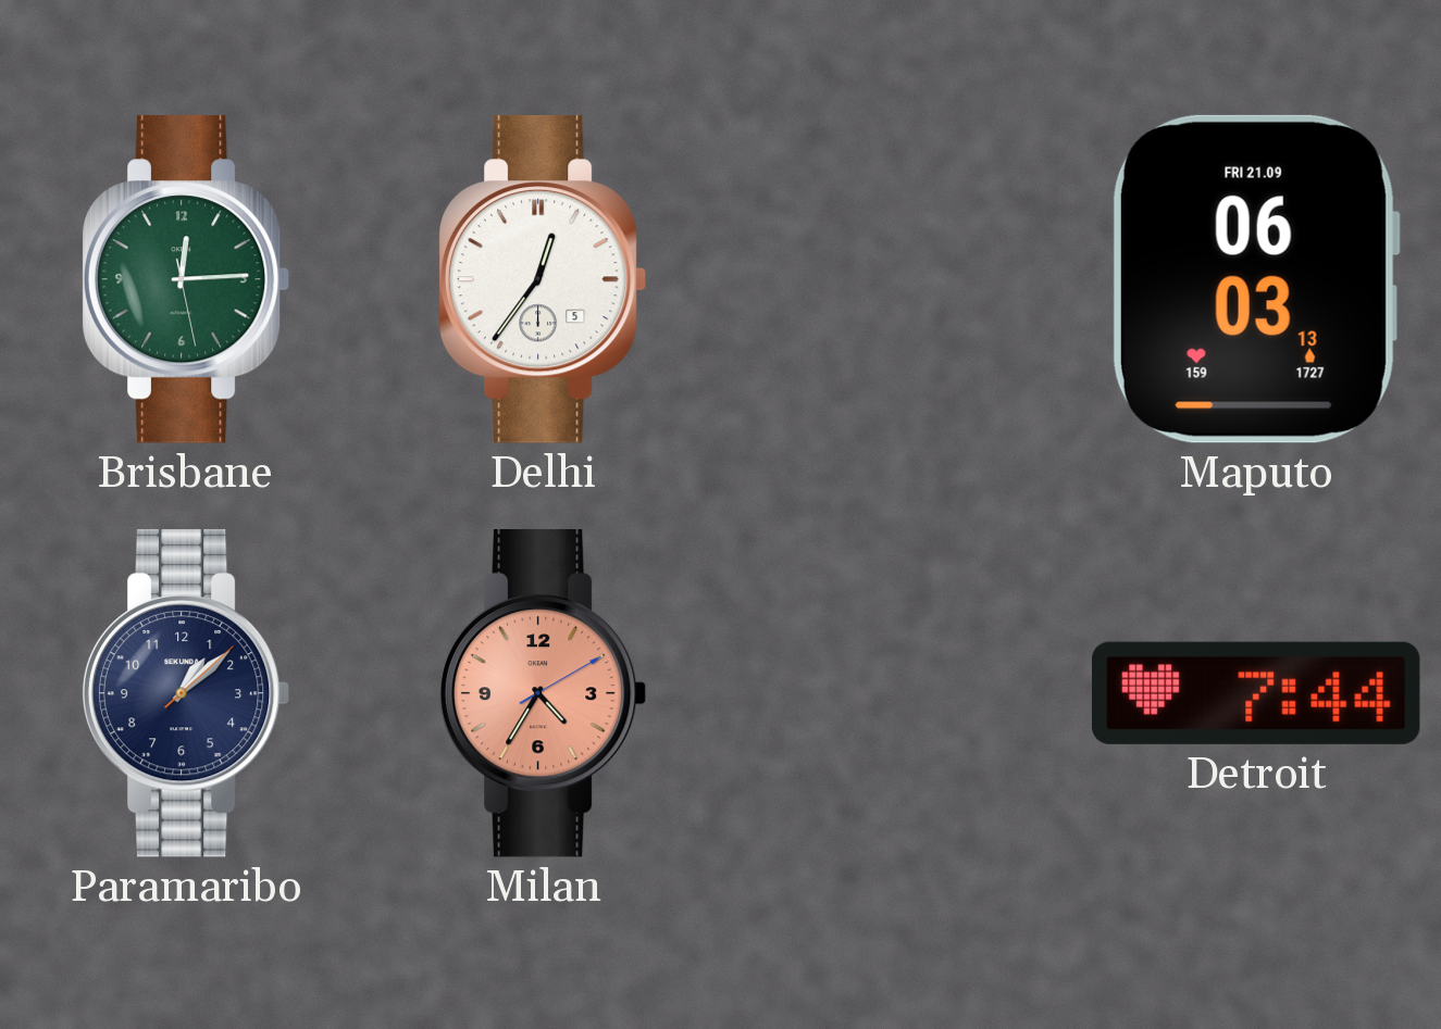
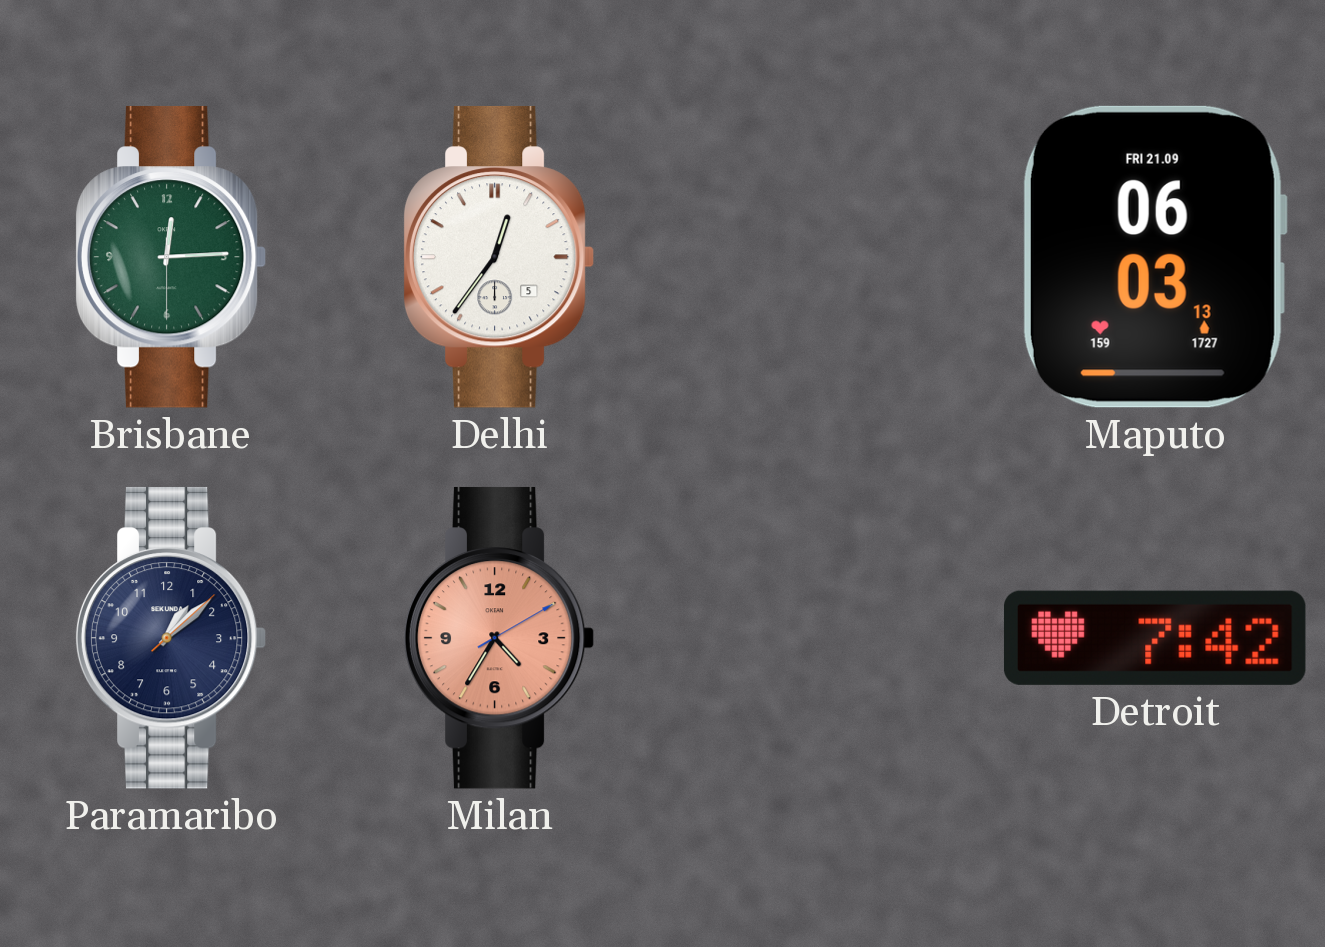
Brisbane: 12:14:28 -> 12:14:30
Detroit: 7:44 -> 7:42
